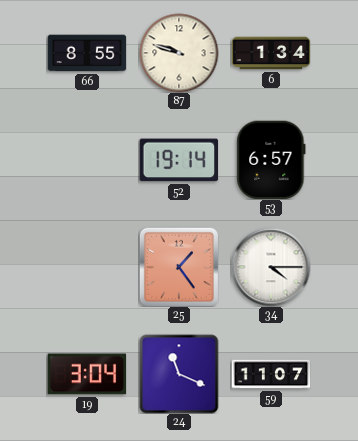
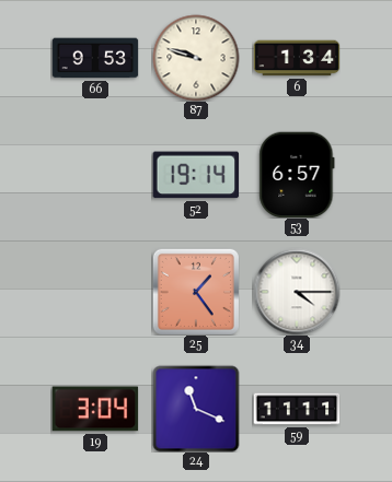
66: 8:55 -> 9:53
59: 11:07 -> 11:11
